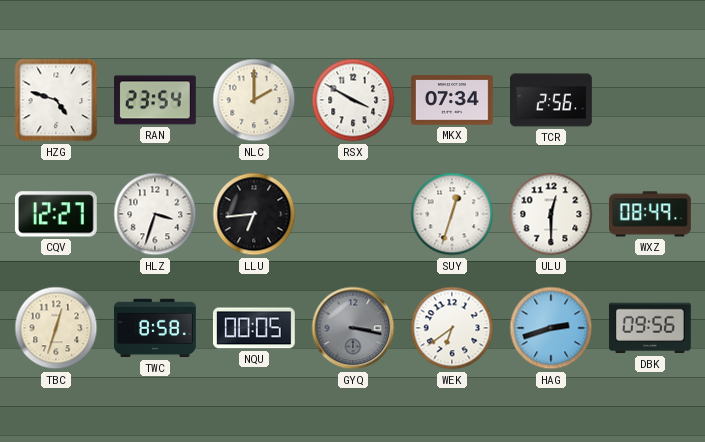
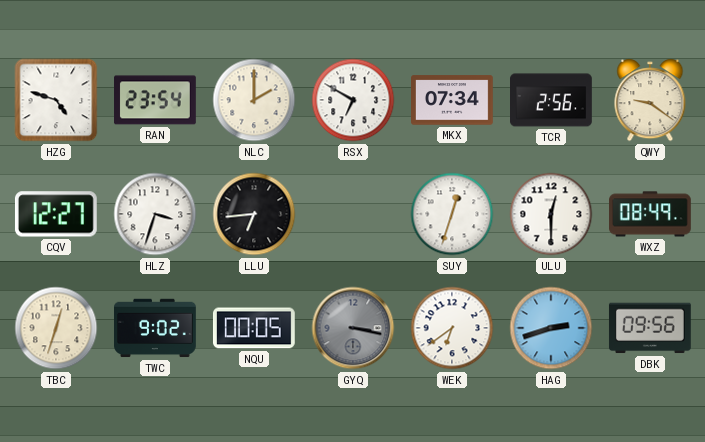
RSX: 3:50 -> 6:50
QWY: none -> 9:21
TWC: 8:58 -> 9:02
